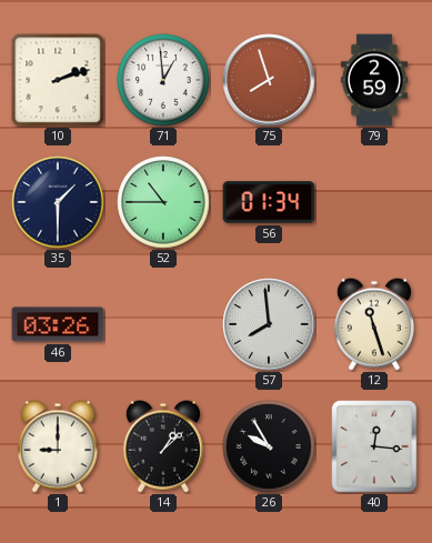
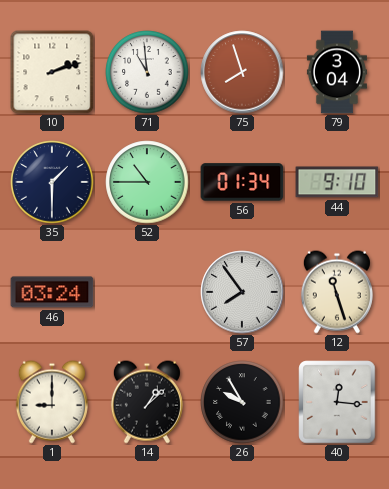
71: 12:59 -> 10:59
79: 2:59 -> 3:04
44: none -> 9:10
46: 03:26 -> 03:24
57: 7:59 -> 7:54
